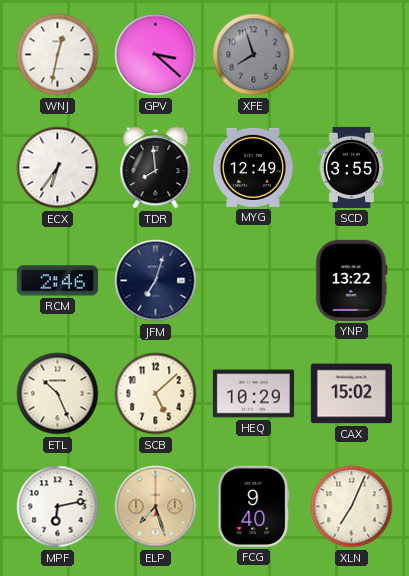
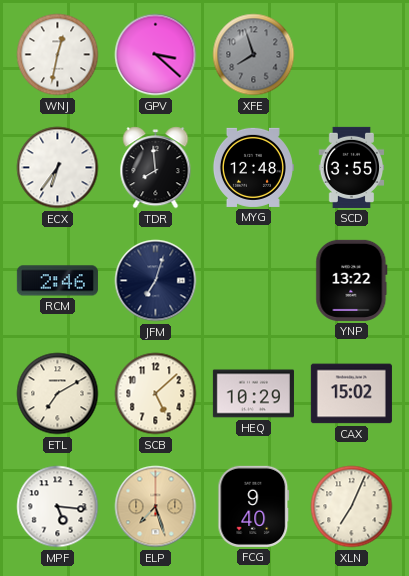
MYG: 12:49 -> 12:48
ETL: 10:26 -> 7:10
MPF: 6:13 -> 5:16
